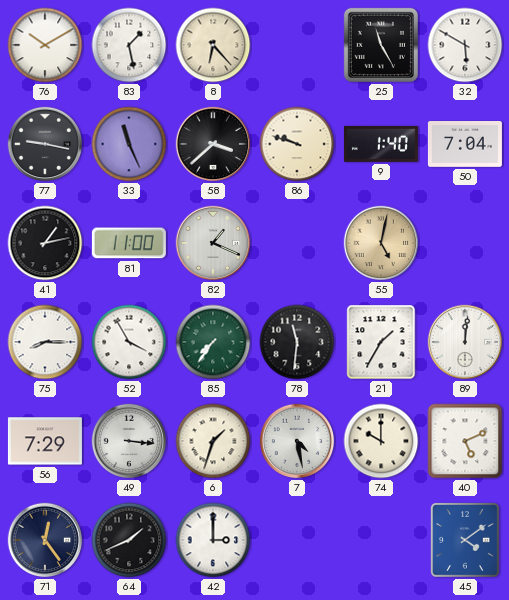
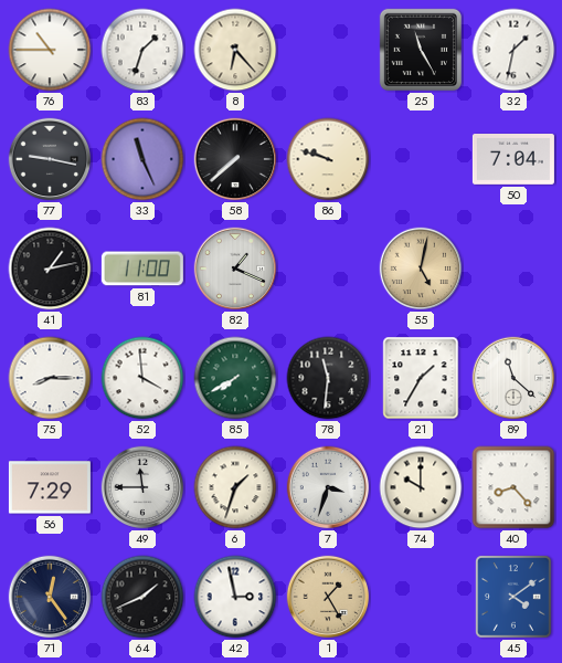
76: 10:10 -> 10:45
83: 1:28 -> 1:33
32: 5:50 -> 1:32
58: 3:38 -> 7:38
9: 1:40 -> none
52: 3:55 -> 3:59
85: 7:36 -> 7:40
89: 12:01 -> 11:22
49: 3:16 -> 11:45
7: 4:28 -> 3:33
40: 5:11 -> 8:23
42: 3:00 -> 2:58
1: none -> 1:25
